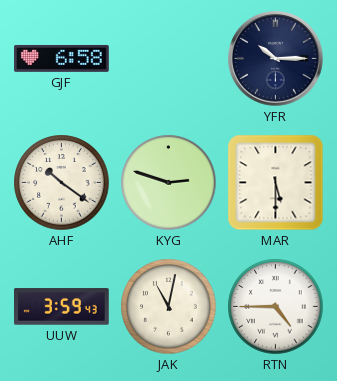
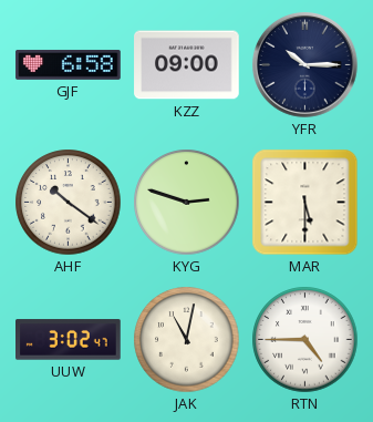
KZZ: none -> 09:00
UUW: 3:59 -> 3:02
